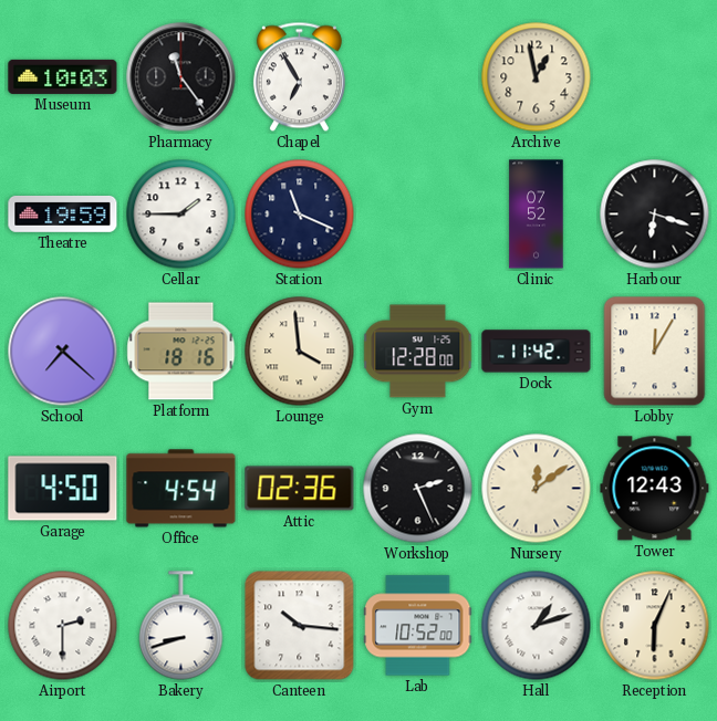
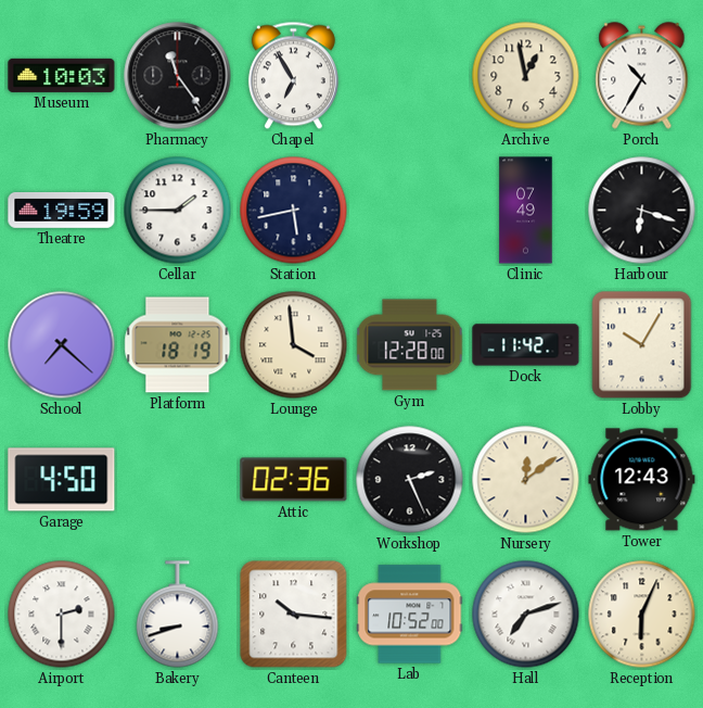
Porch: none -> 10:35
Station: 11:19 -> 5:43
Clinic: 07:52 -> 07:49
Platform: 18:16 -> 18:19
Lobby: 12:05 -> 10:05
Office: 4:54 -> none
Hall: 1:12 -> 7:12
